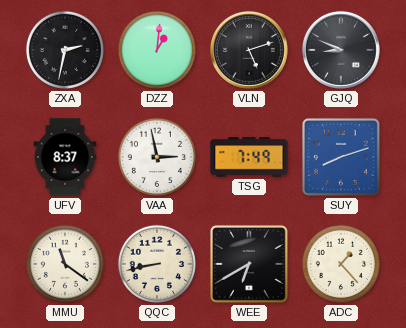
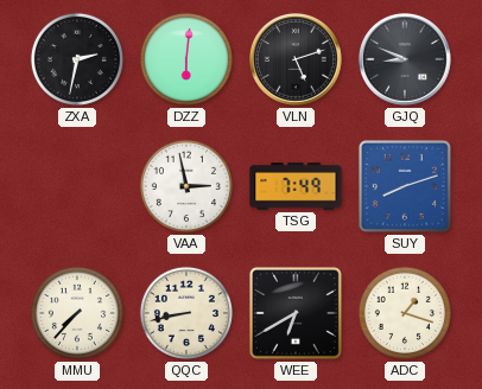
DZZ: 1:01 -> 6:01
UFV: 8:37 -> none
MMU: 11:21 -> 7:37
ADC: 1:23 -> 1:18
